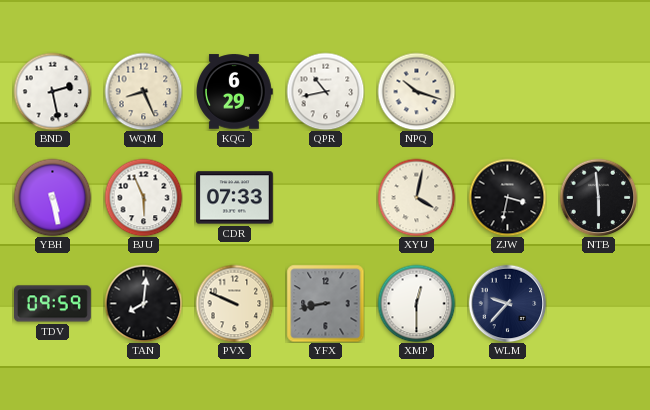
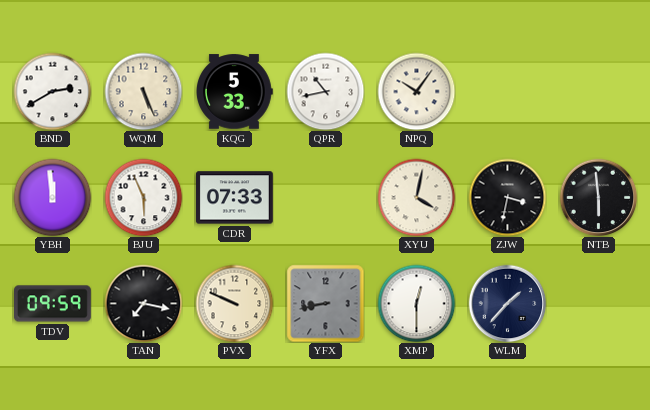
BND: 2:28 -> 2:40
WQM: 8:26 -> 5:26
KQG: 6:29 -> 5:33
NPQ: 10:18 -> 10:06
YBH: 5:28 -> 11:59
TAN: 8:01 -> 7:17
WLM: 9:37 -> 1:37
